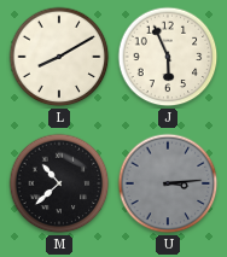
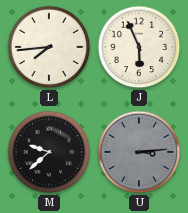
L: 8:10 -> 7:44
M: 10:38 -> 9:38
